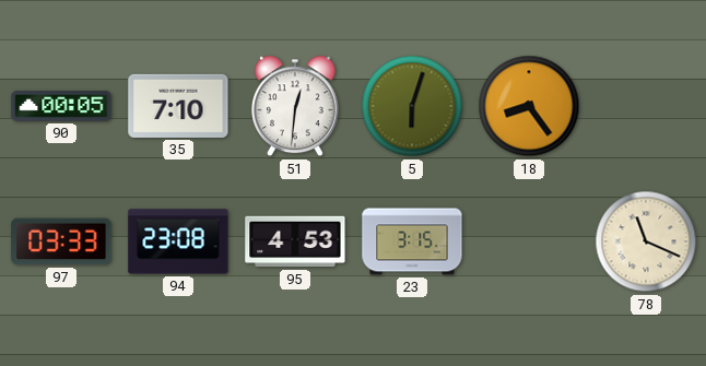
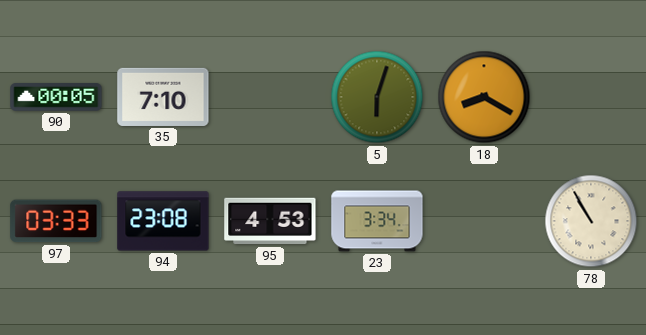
51: 12:31 -> none
18: 8:24 -> 8:20
23: 3:15 -> 3:34
78: 11:19 -> 10:55
